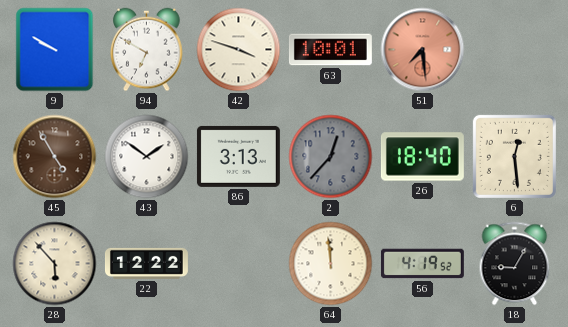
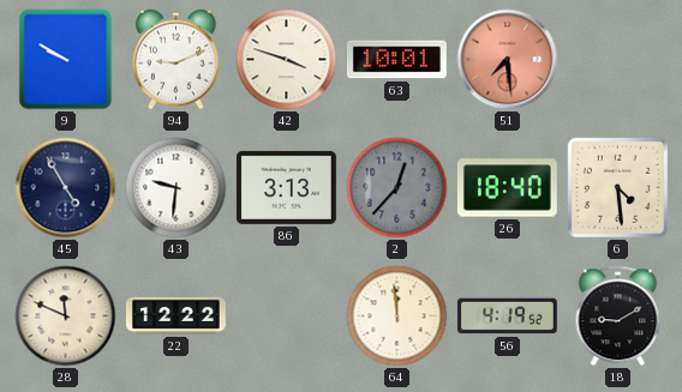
94: 6:50 -> 9:11
45 dial: brown -> navy
43: 1:51 -> 9:31
6: 12:29 -> 4:29
28: 5:53 -> 11:49
18: 9:05 -> 9:10
